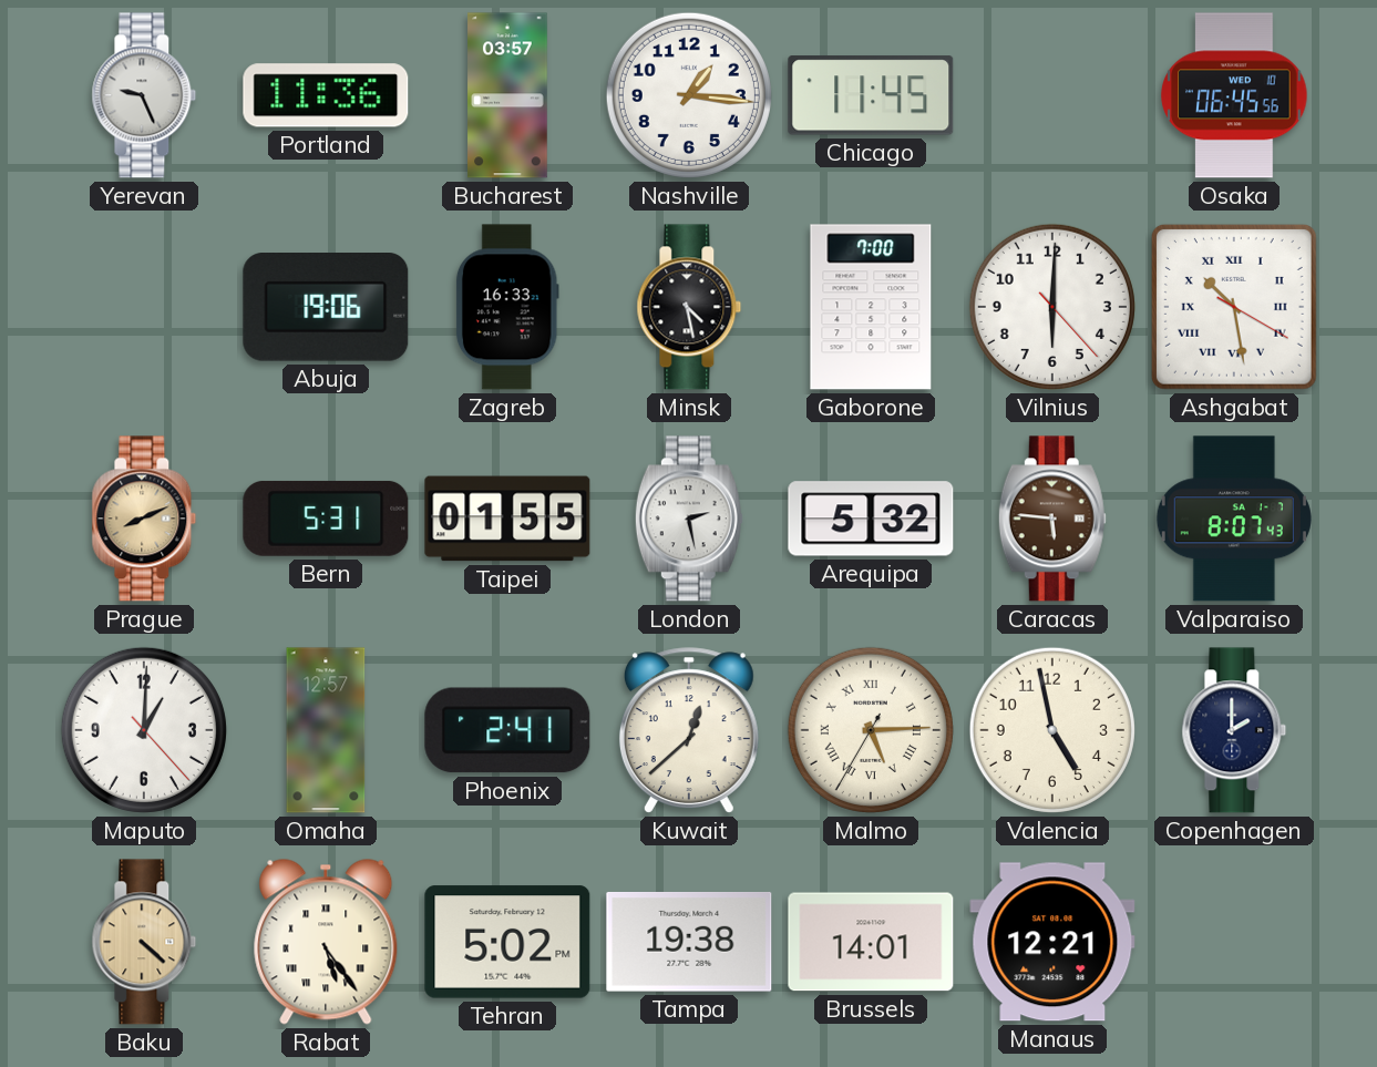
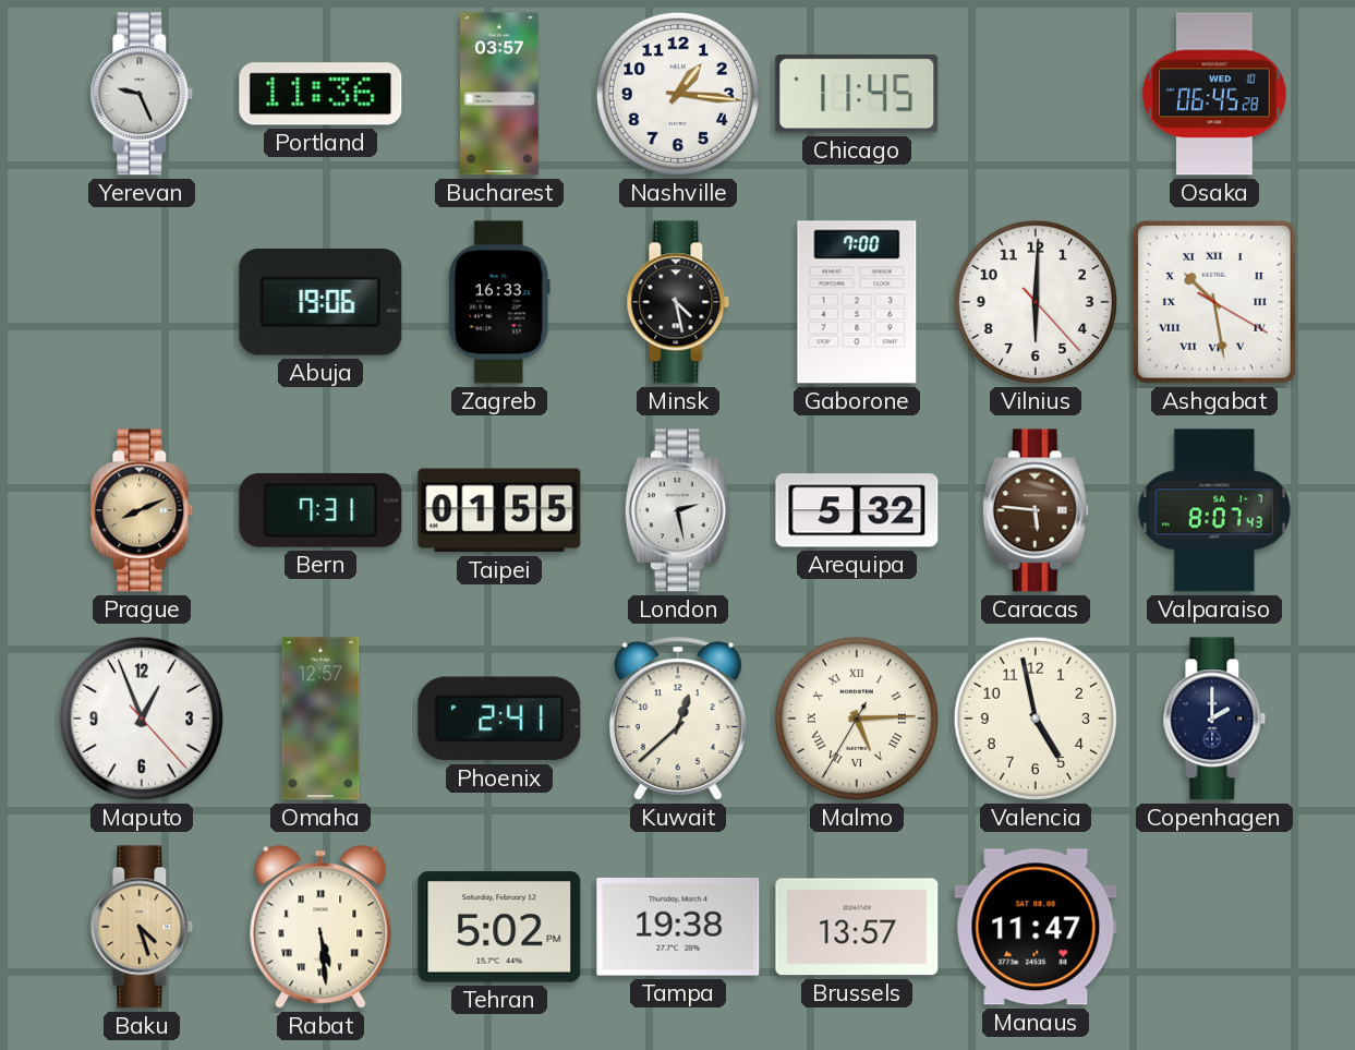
Osaka: 06:45:56 -> 06:45:28
Bern: 5:31 -> 7:31
Maputo: 1:00 -> 12:56
Baku: 4:22 -> 4:27
Rabat: 5:24 -> 5:29
Brussels: 14:01 -> 13:57
Manaus: 12:21 -> 11:47
